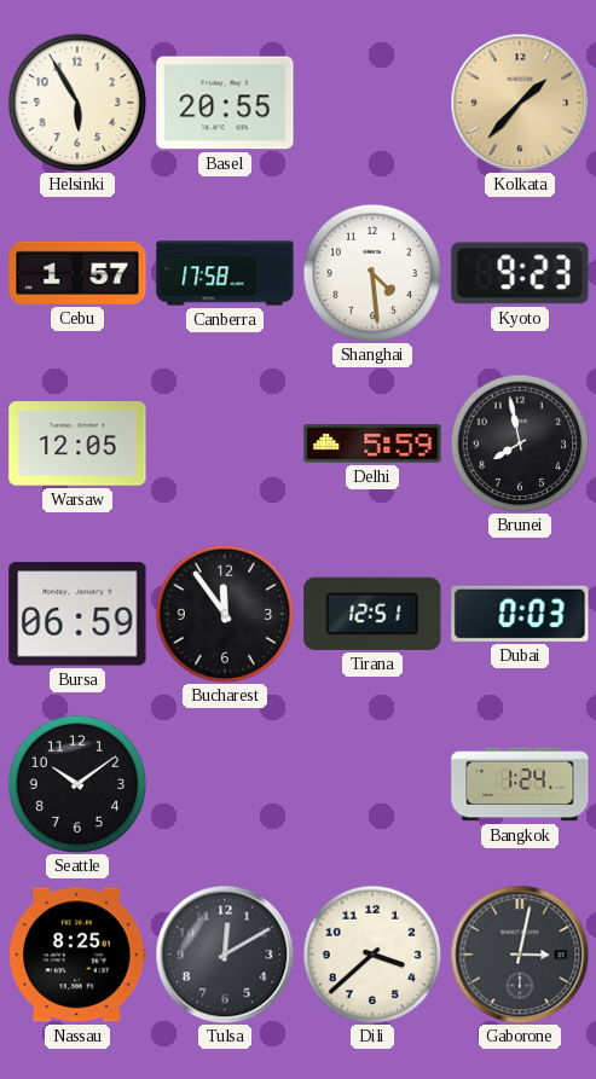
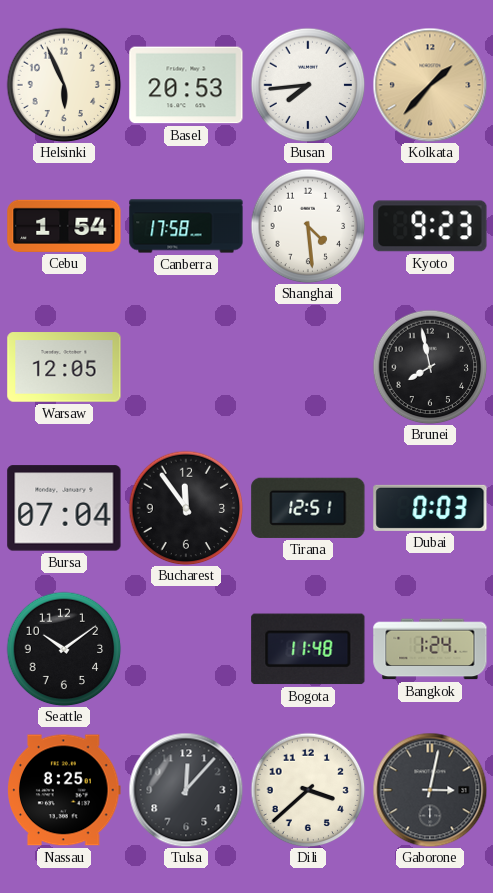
Helsinki: 5:55 -> 5:56
Basel: 20:55 -> 20:53
Busan: none -> 7:44
Cebu: 1:57 -> 1:54
Delhi: 5:59 -> none
Bursa: 06:59 -> 07:04
Bogota: none -> 11:48
Tulsa: 12:10 -> 12:07
